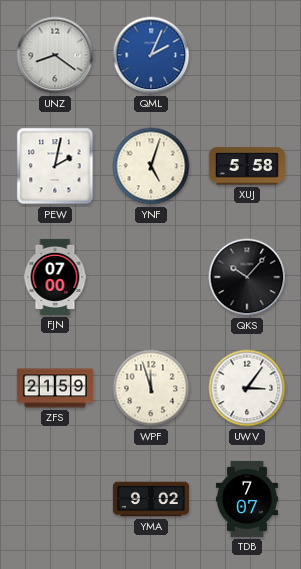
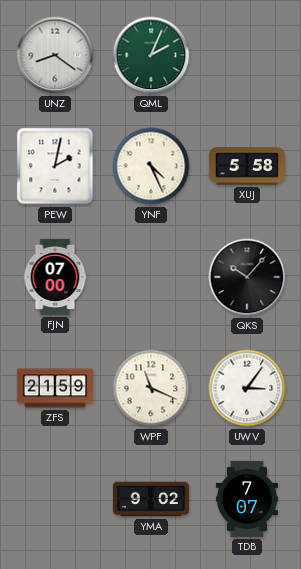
QML dial: blue -> green
YNF: 5:03 -> 4:26
WPF: 11:57 -> 11:19
